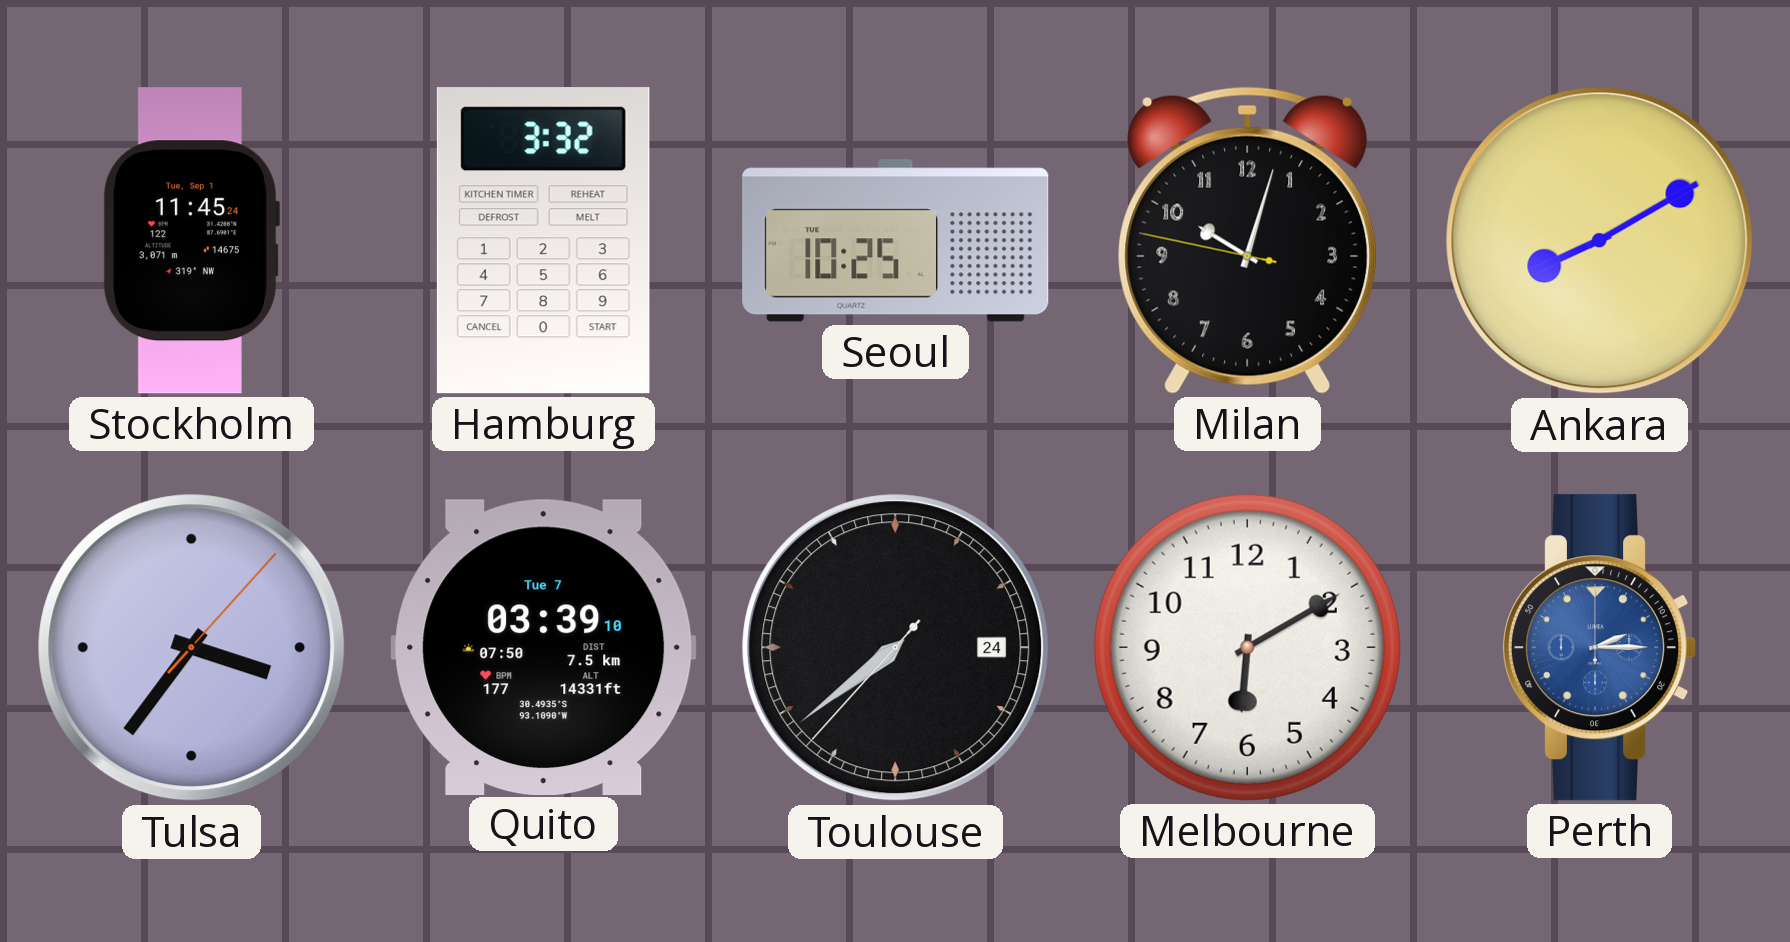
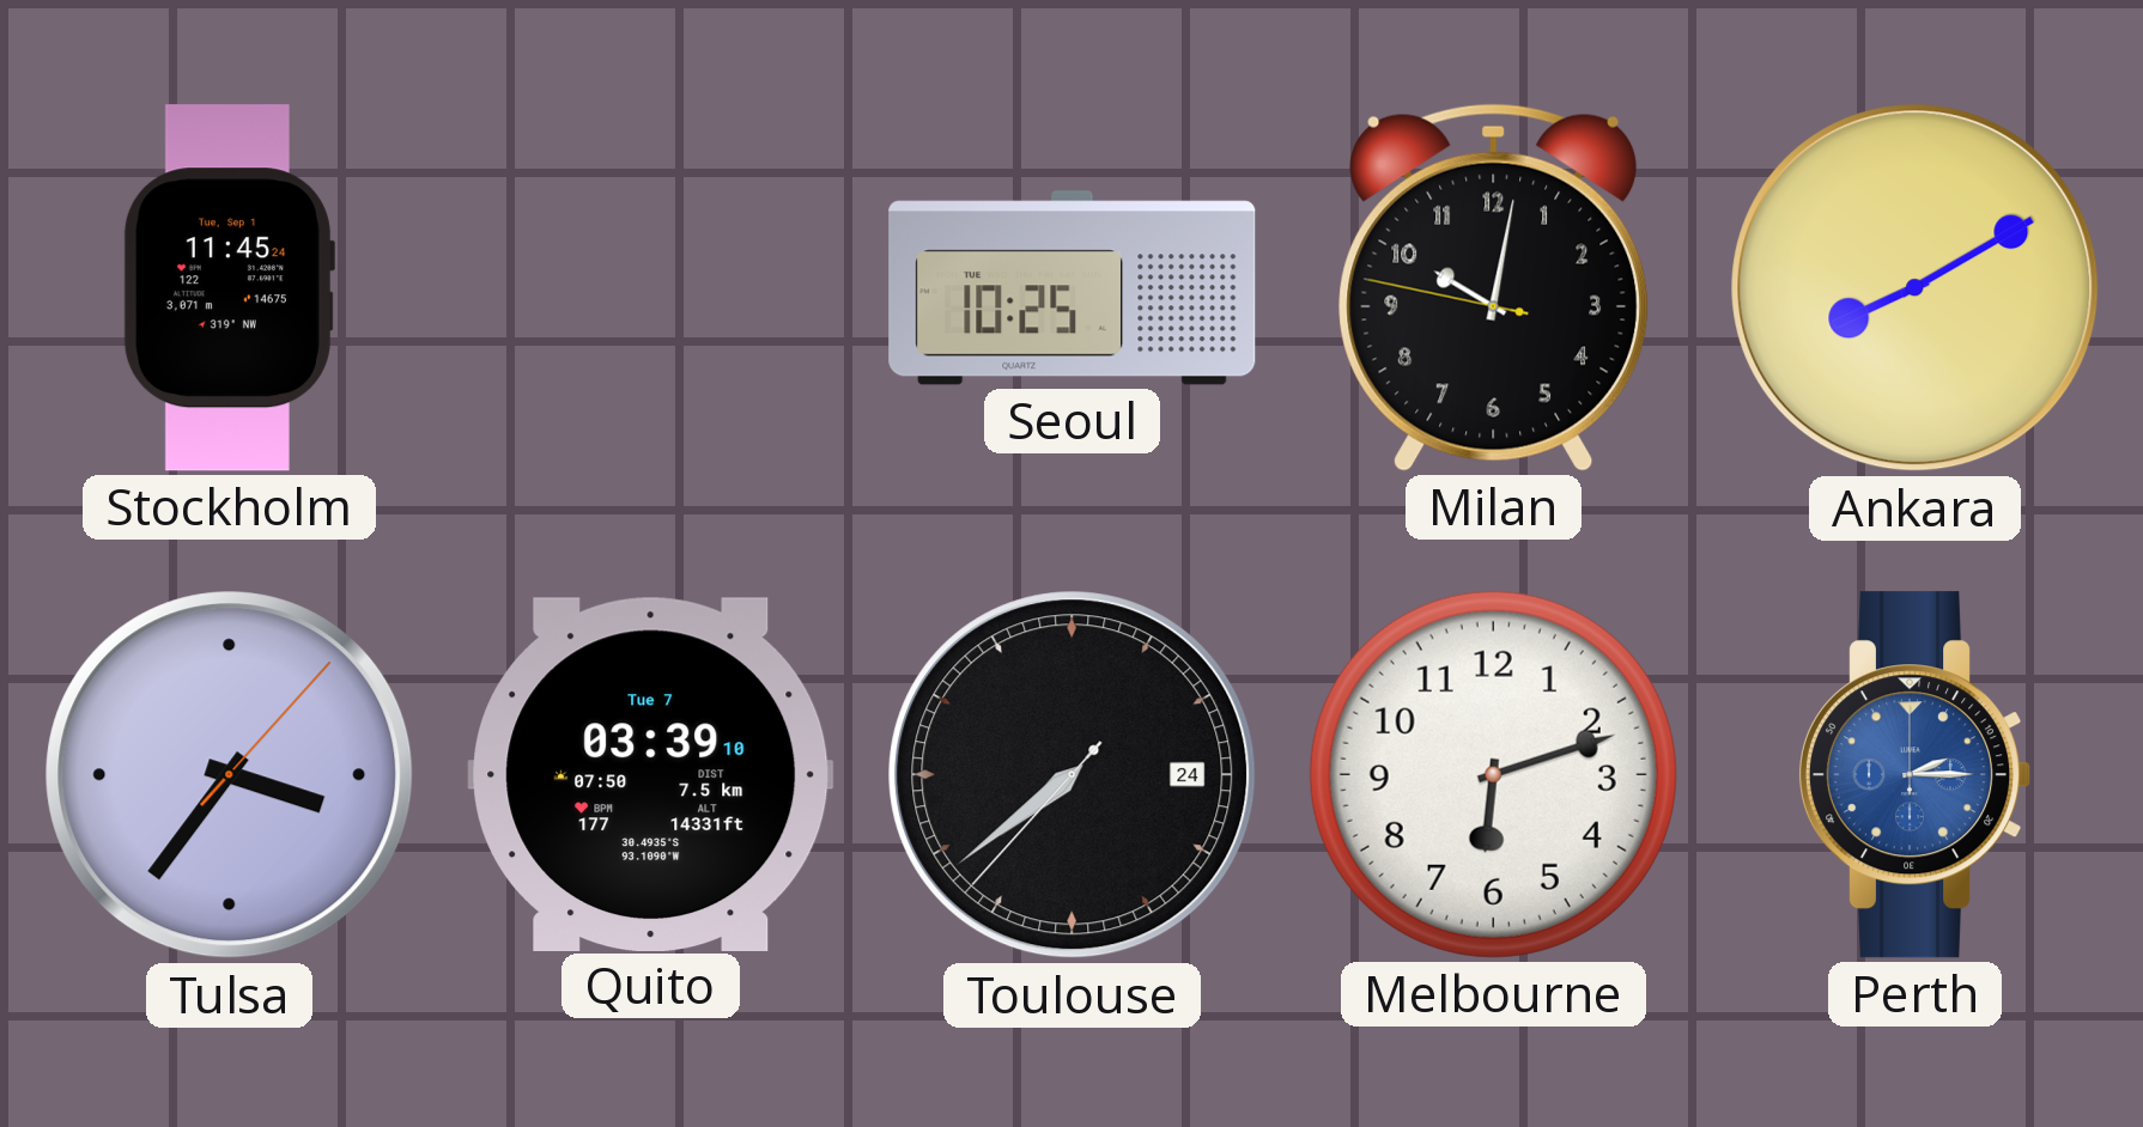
Hamburg: 3:32 -> none
Milan: 10:02 -> 10:01
Melbourne: 6:10 -> 6:12
